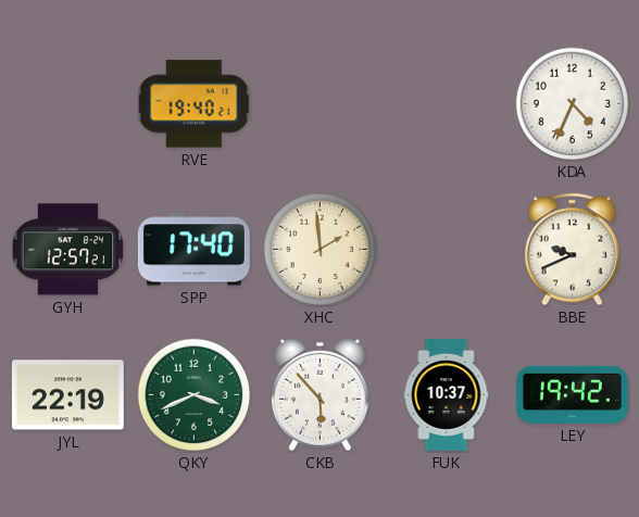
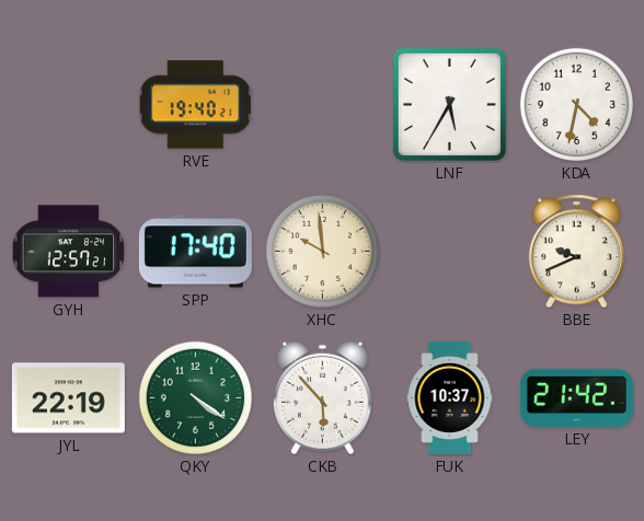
LNF: none -> 5:35
KDA: 4:34 -> 4:32
XHC: 1:59 -> 9:59
QKY: 3:41 -> 4:21
LEY: 19:42 -> 21:42
